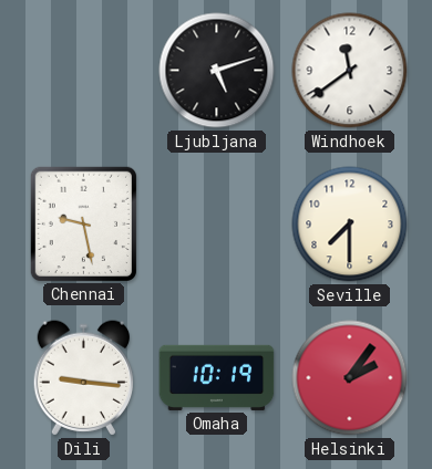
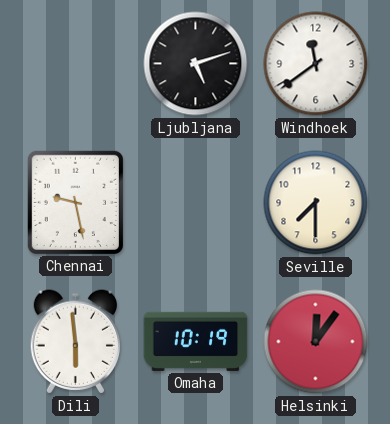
Dili: 9:16 -> 5:59
Helsinki: 2:06 -> 12:06
